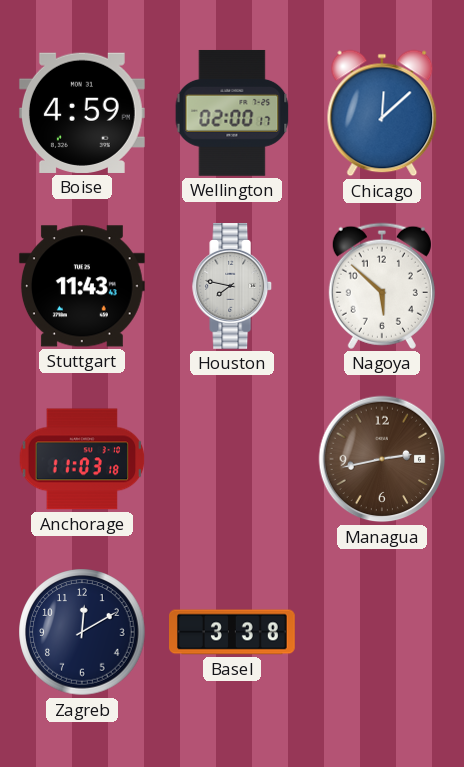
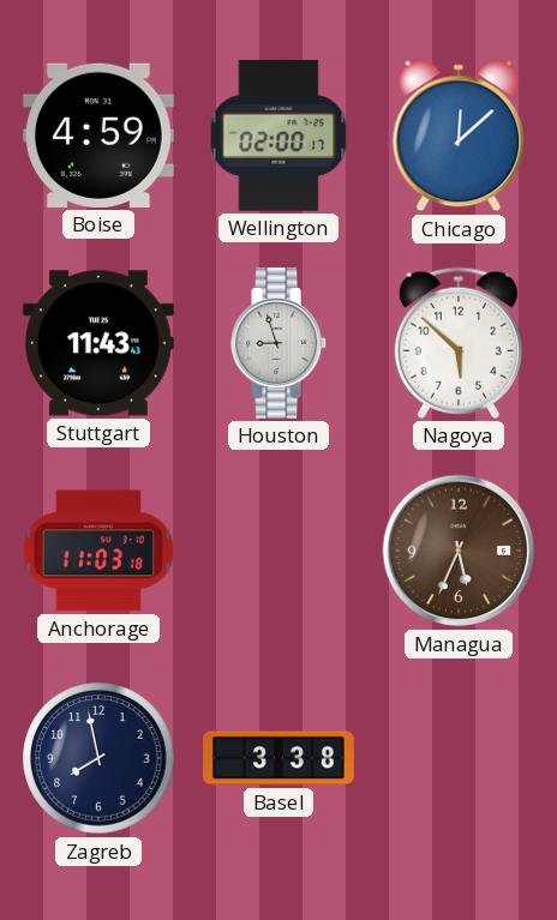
Houston: 7:47 -> 8:57
Managua: 2:43 -> 5:34
Zagreb: 12:10 -> 7:58
